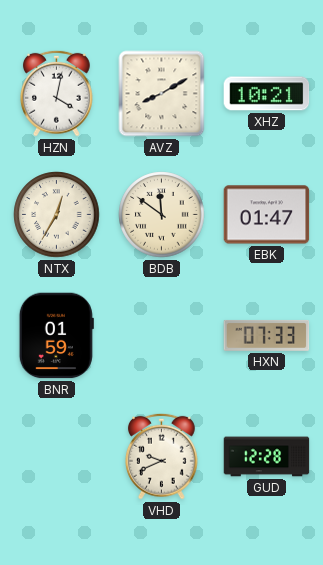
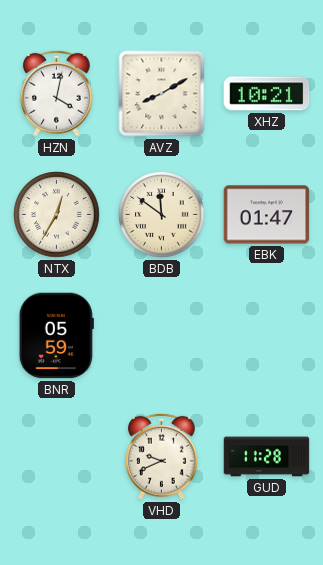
BNR: 01:59 -> 05:59
HXN: 07:33 -> none
GUD: 12:28 -> 11:28
